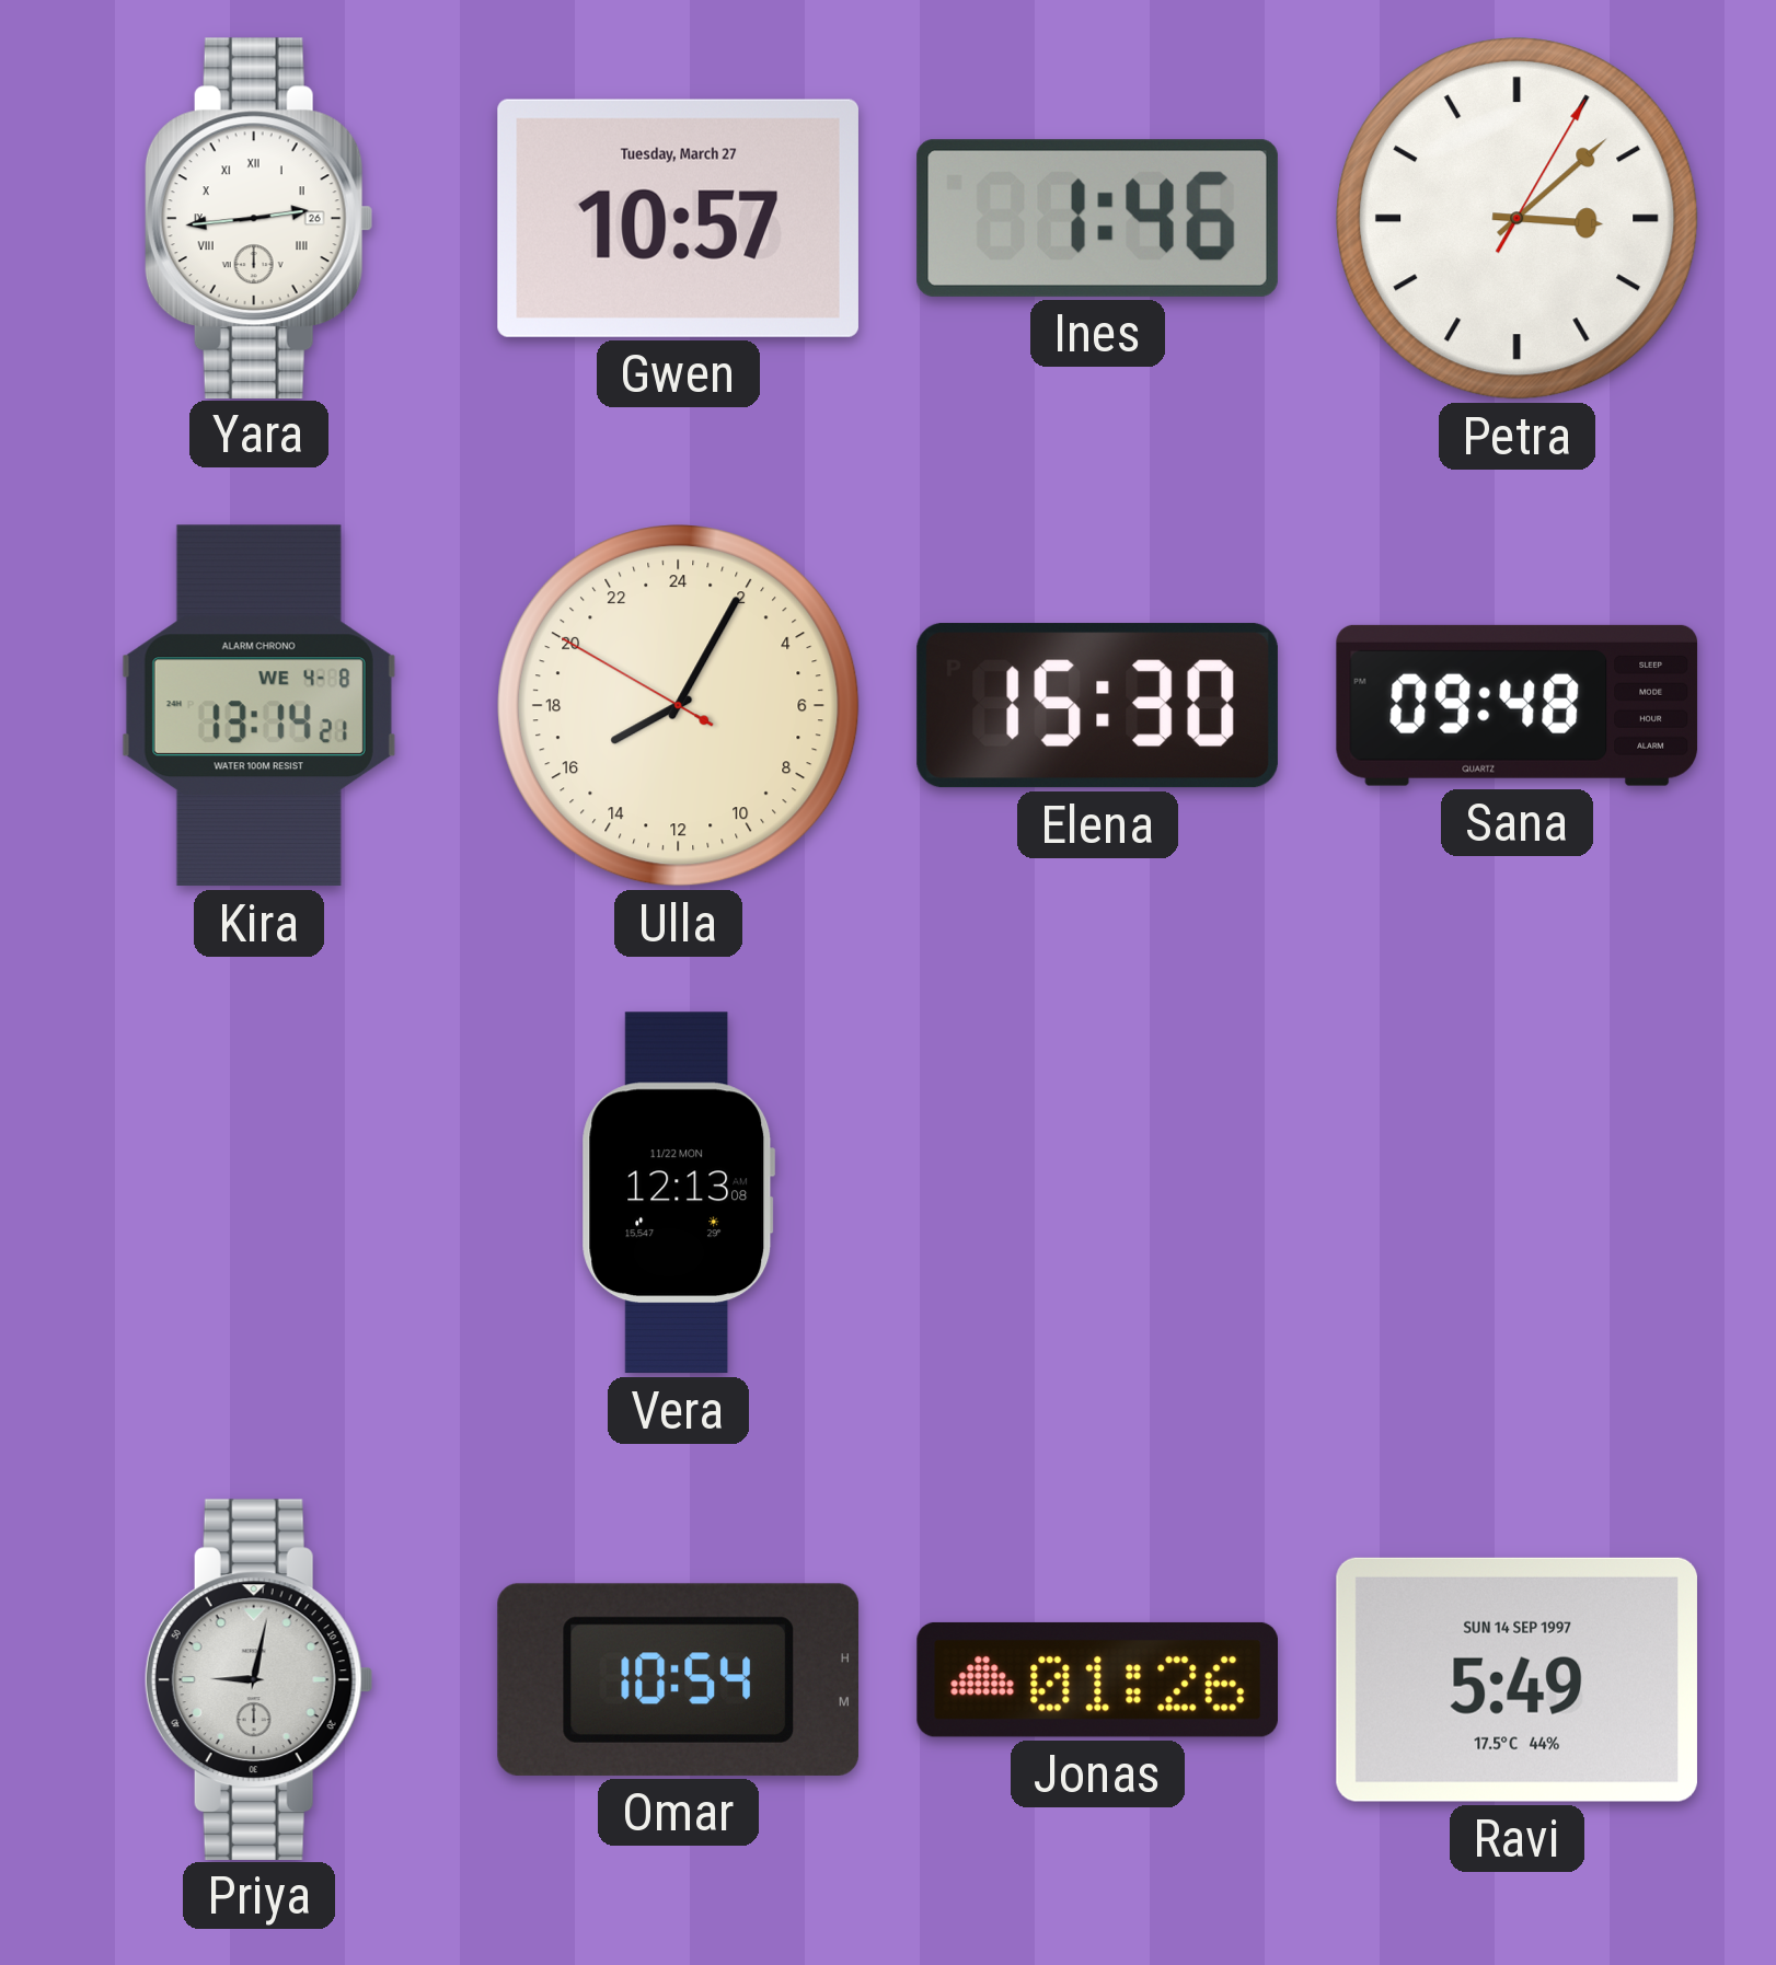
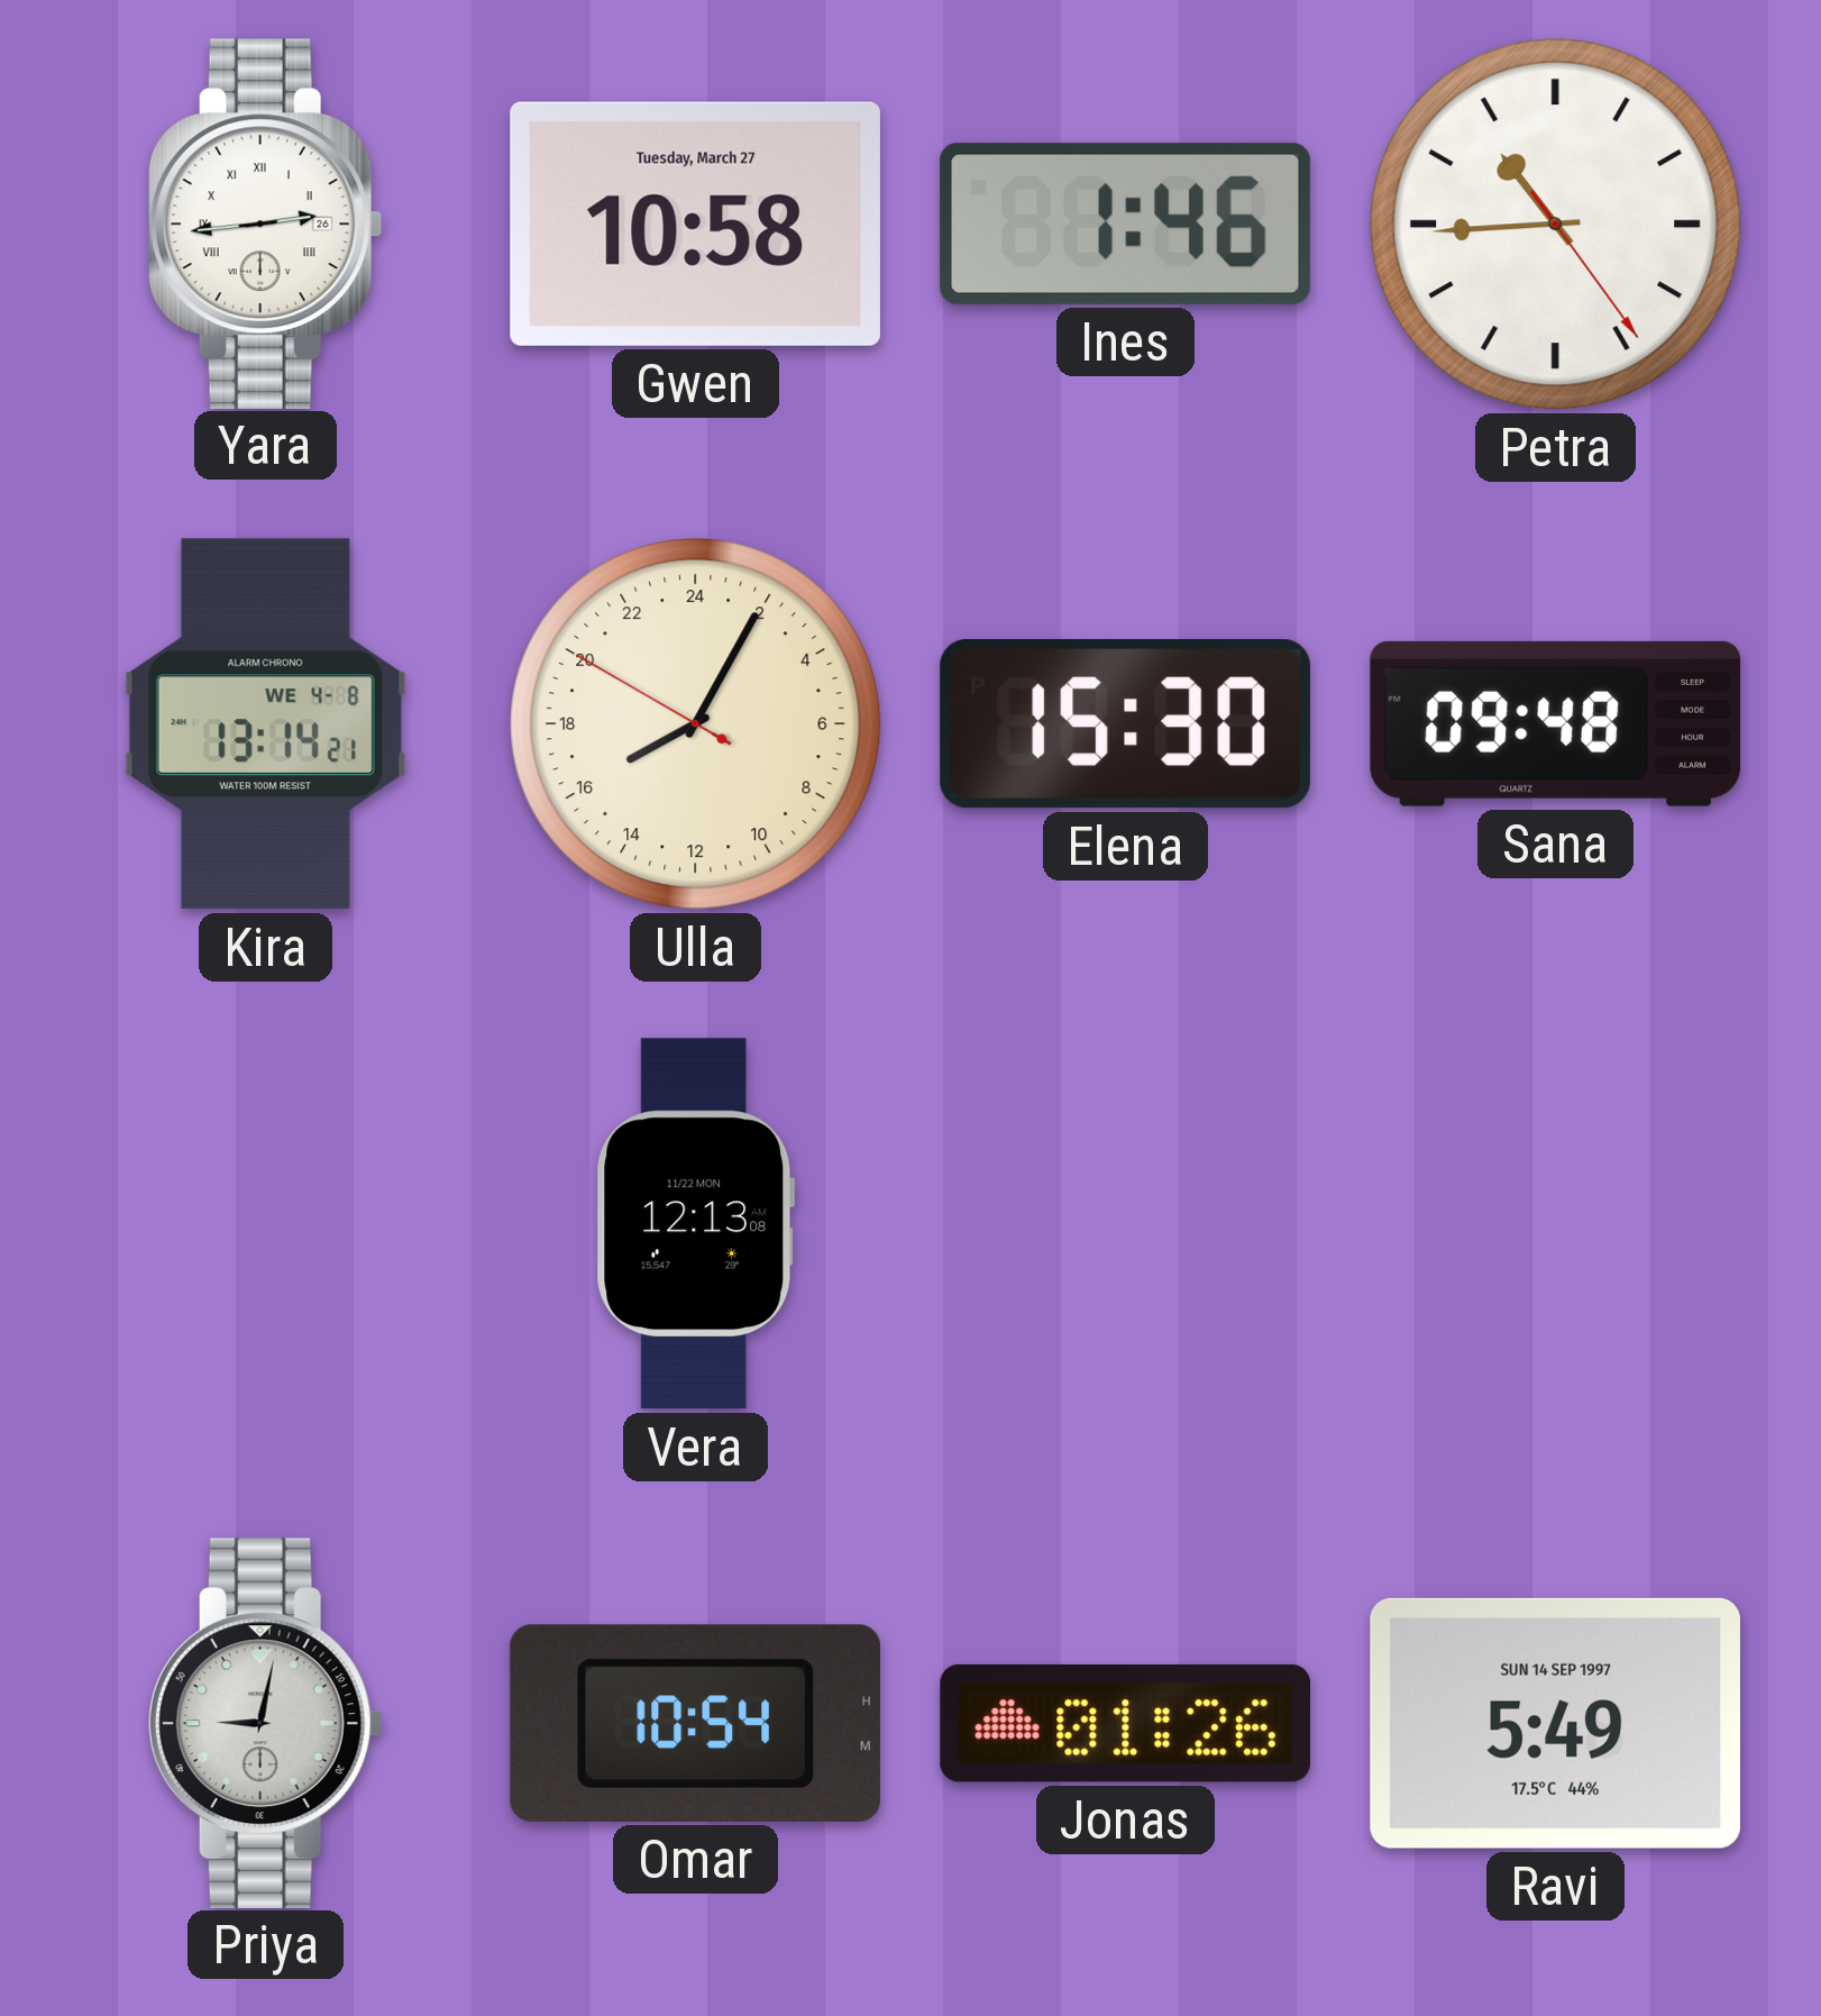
Gwen: 10:57 -> 10:58
Petra: 3:08 -> 10:44
